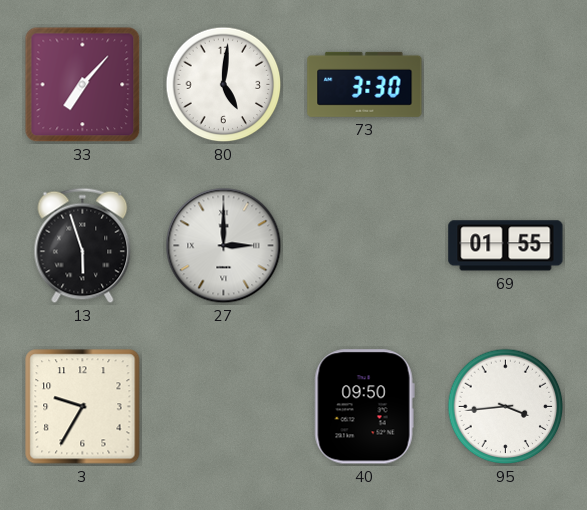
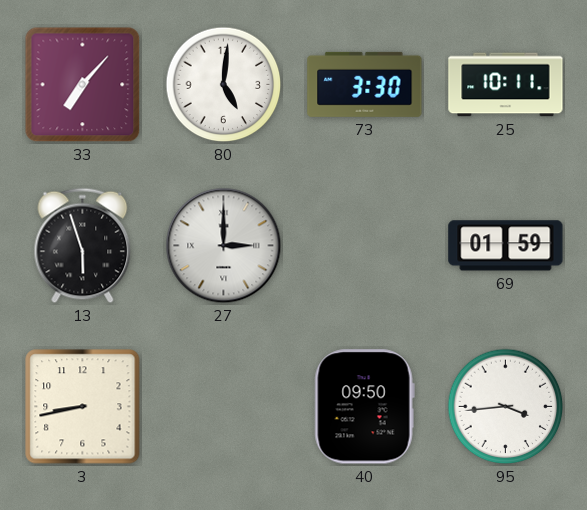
25: none -> 10:11
69: 01:55 -> 01:59
3: 9:35 -> 8:43
